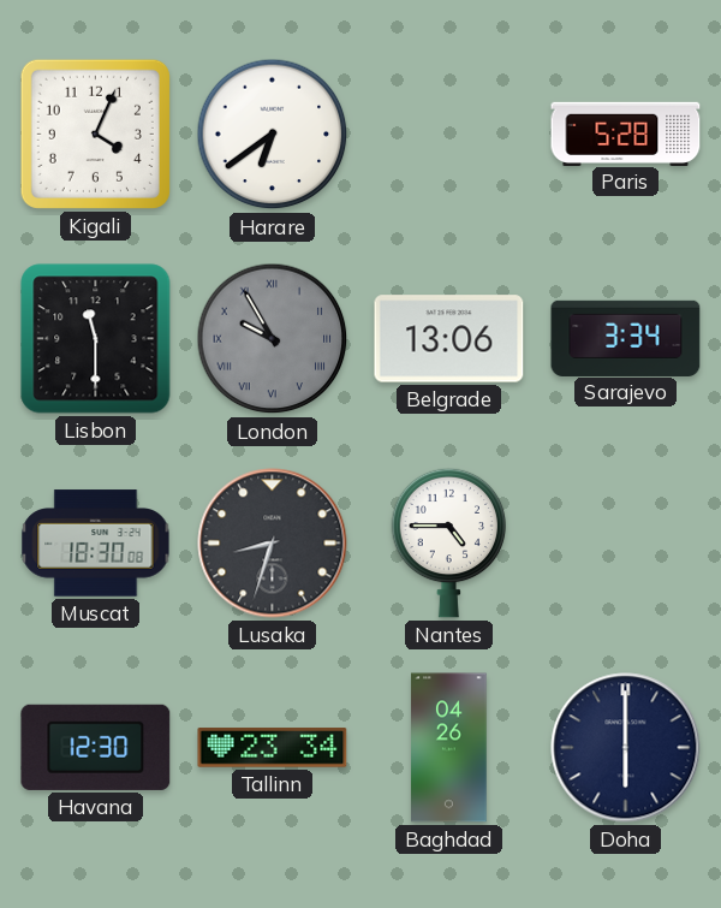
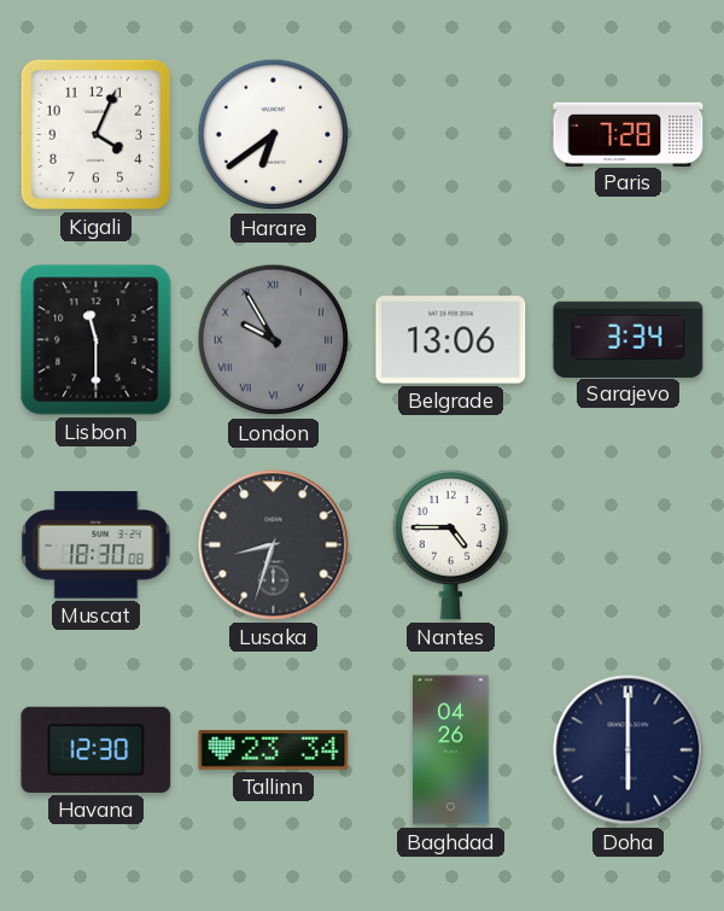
Paris: 5:28 -> 7:28
